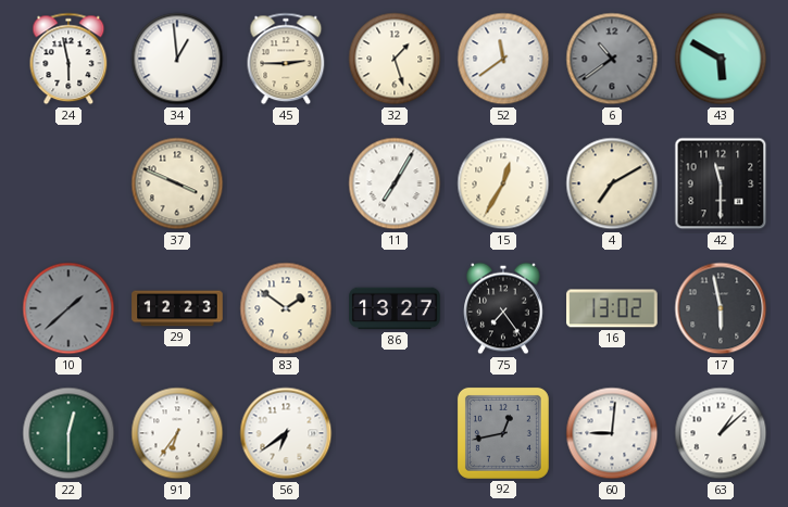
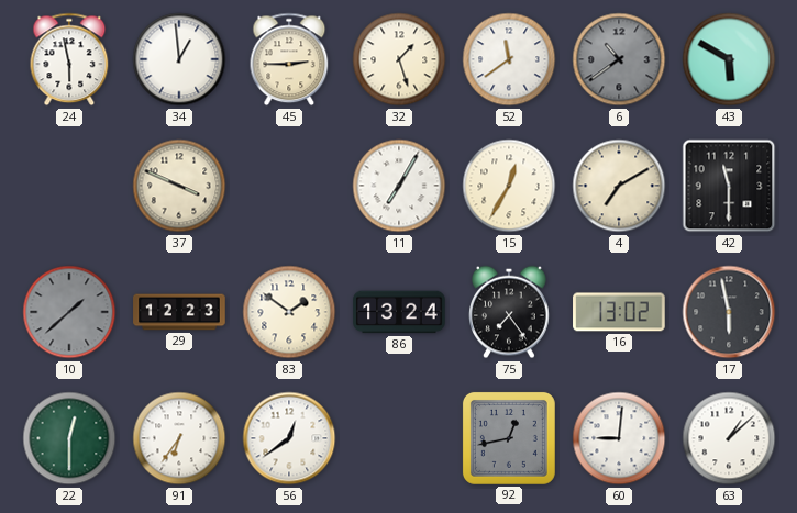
86: 13:27 -> 13:24
56: 6:39 -> 12:39
